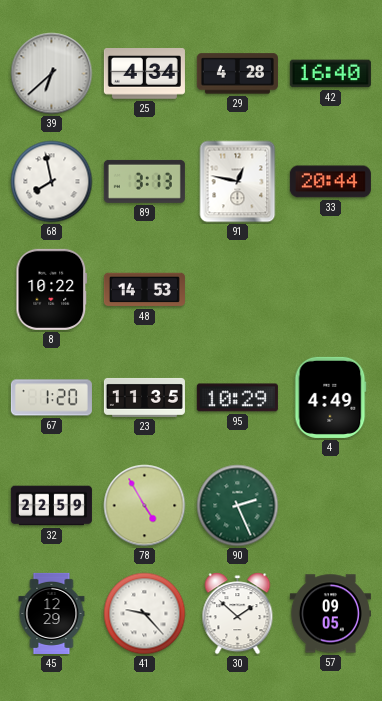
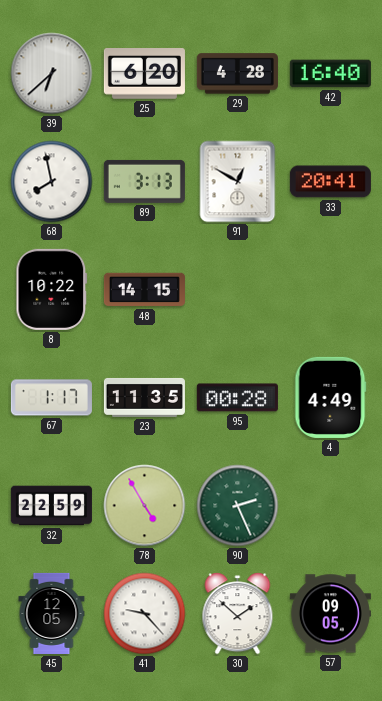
25: 4:34 -> 6:20
91: 12:47 -> 12:50
33: 20:44 -> 20:41
48: 14:53 -> 14:15
67: 1:20 -> 1:17
95: 10:29 -> 00:28
45: 12:29 -> 12:05
